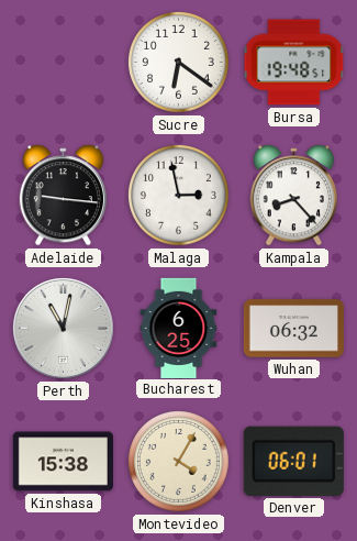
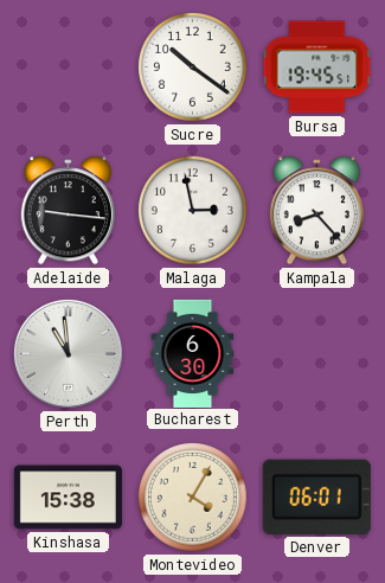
Sucre: 6:21 -> 10:21
Bursa: 19:48 -> 19:45
Perth: 11:02 -> 10:59
Bucharest: 6:25 -> 6:30
Wuhan: 06:32 -> none
